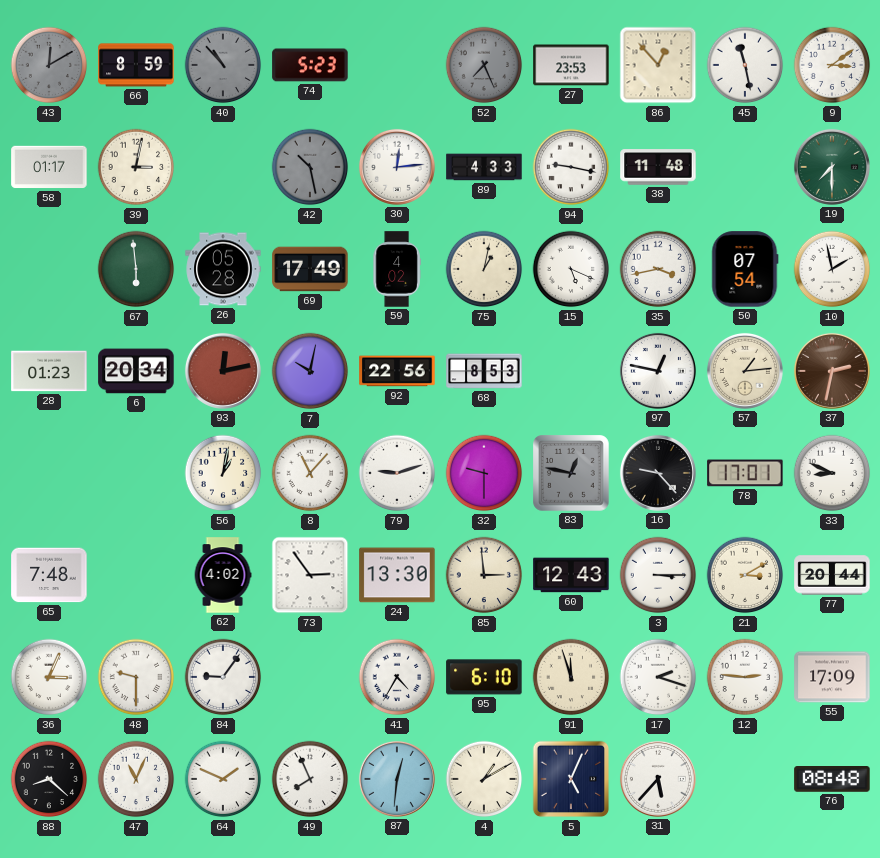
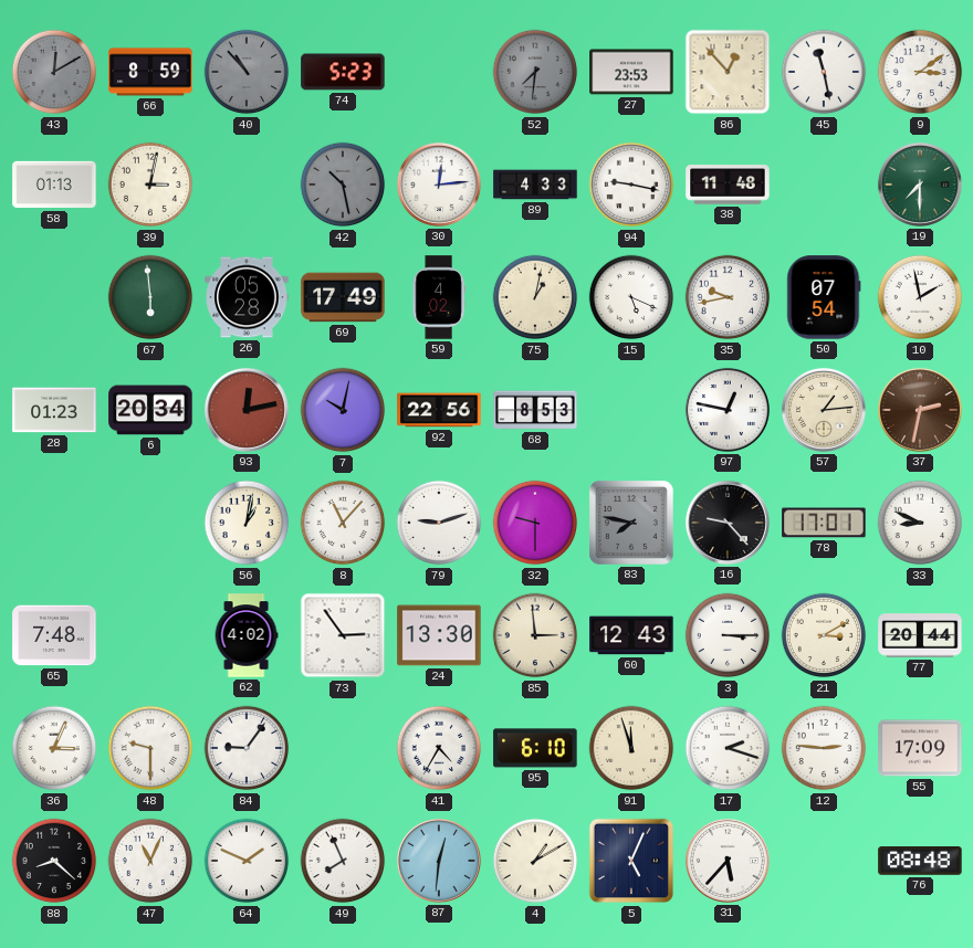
52: 7:26 -> 7:31
58: 01:17 -> 01:13
35: 3:43 -> 9:43
83: 12:47 -> 7:47
